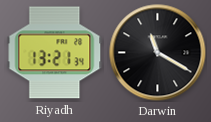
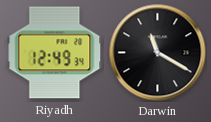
Riyadh: 13:21 -> 12:49
